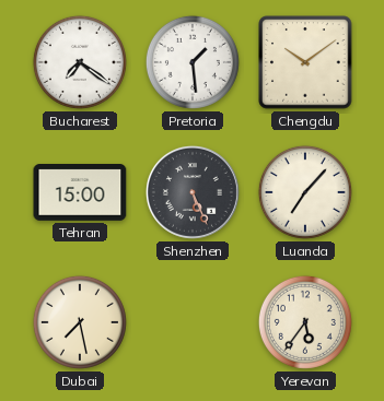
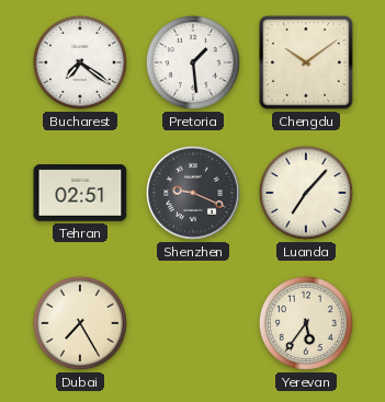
Tehran: 15:00 -> 02:51
Shenzhen: 5:26 -> 9:19
Dubai: 7:28 -> 7:25
